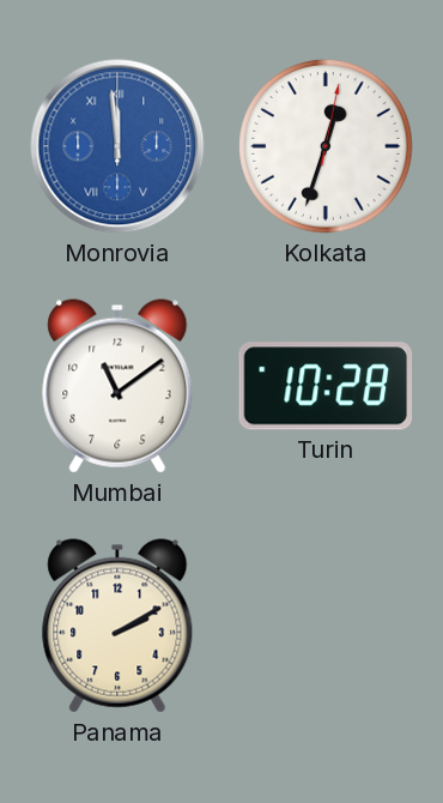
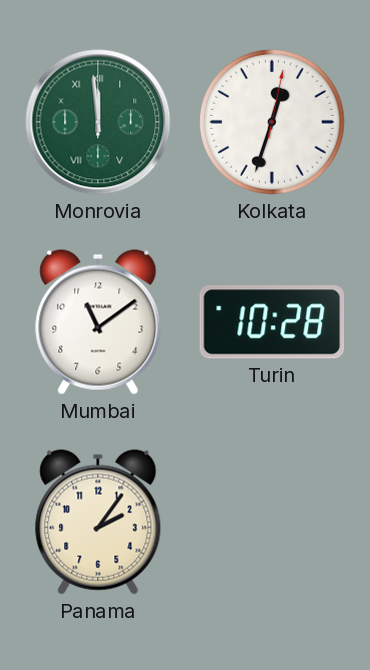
Monrovia dial: blue -> green
Panama: 2:10 -> 2:06
